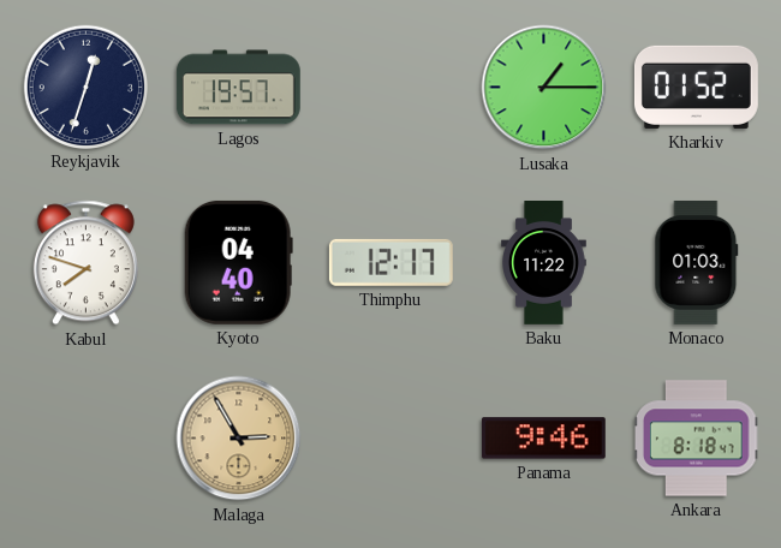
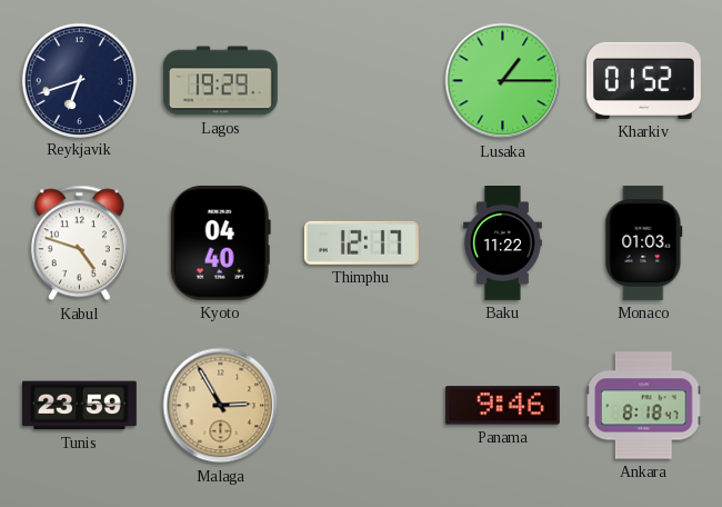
Reykjavik: 12:33 -> 6:42
Lagos: 19:57 -> 19:29
Kabul: 7:48 -> 4:48
Tunis: none -> 23:59
